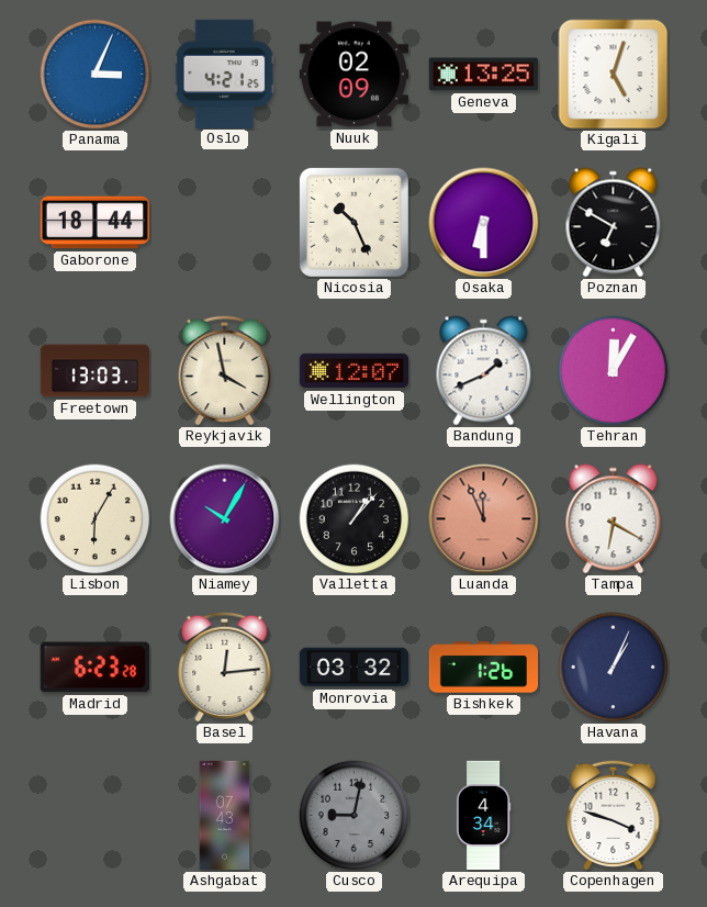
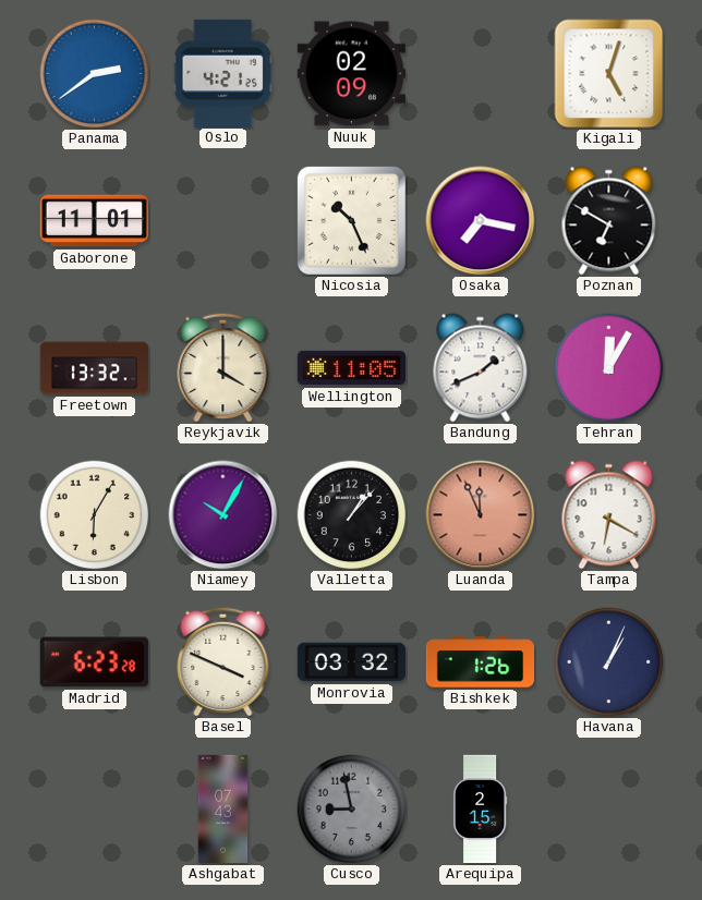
Panama: 3:04 -> 2:39
Geneva: 13:25 -> none
Gaborone: 18:44 -> 11:01
Osaka: 6:30 -> 7:17
Freetown: 13:03 -> 13:32
Reykjavik: 3:58 -> 4:00
Wellington: 12:07 -> 11:05
Basel: 12:14 -> 3:49
Cusco: 9:02 -> 8:58
Arequipa: 4:34 -> 2:15
Copenhagen: 3:48 -> none
